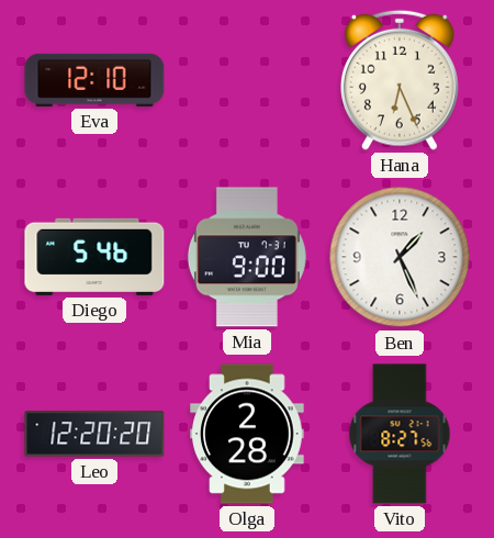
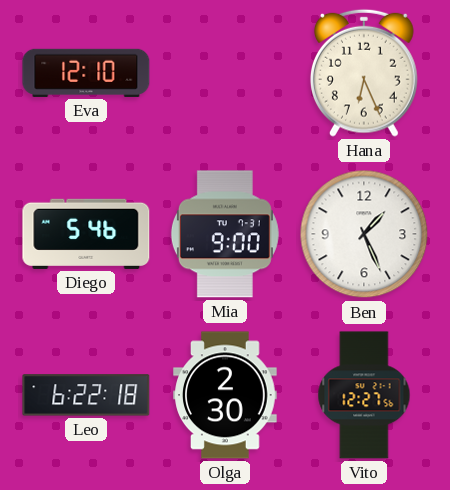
Leo: 12:20 -> 6:22
Olga: 2:28 -> 2:30
Vito: 8:27 -> 12:27
